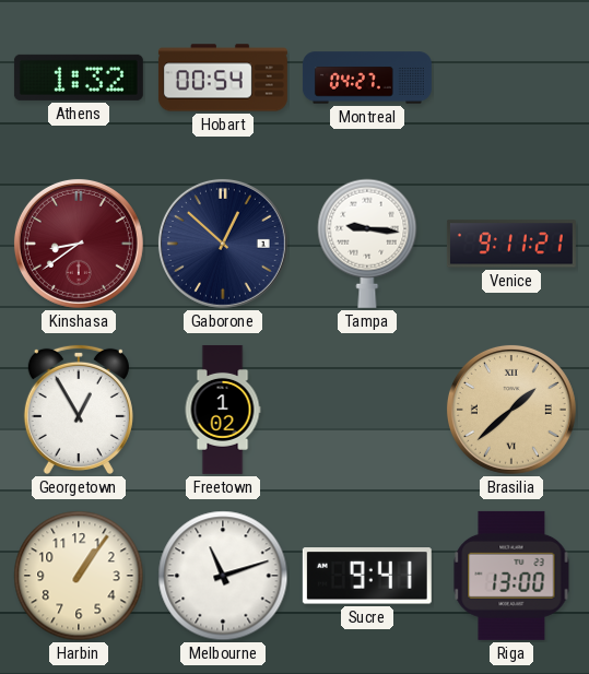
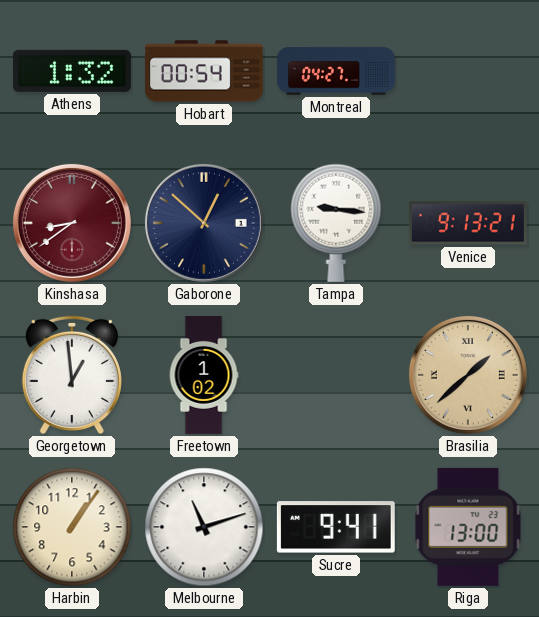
Venice: 9:11 -> 9:13
Georgetown: 12:55 -> 12:59
